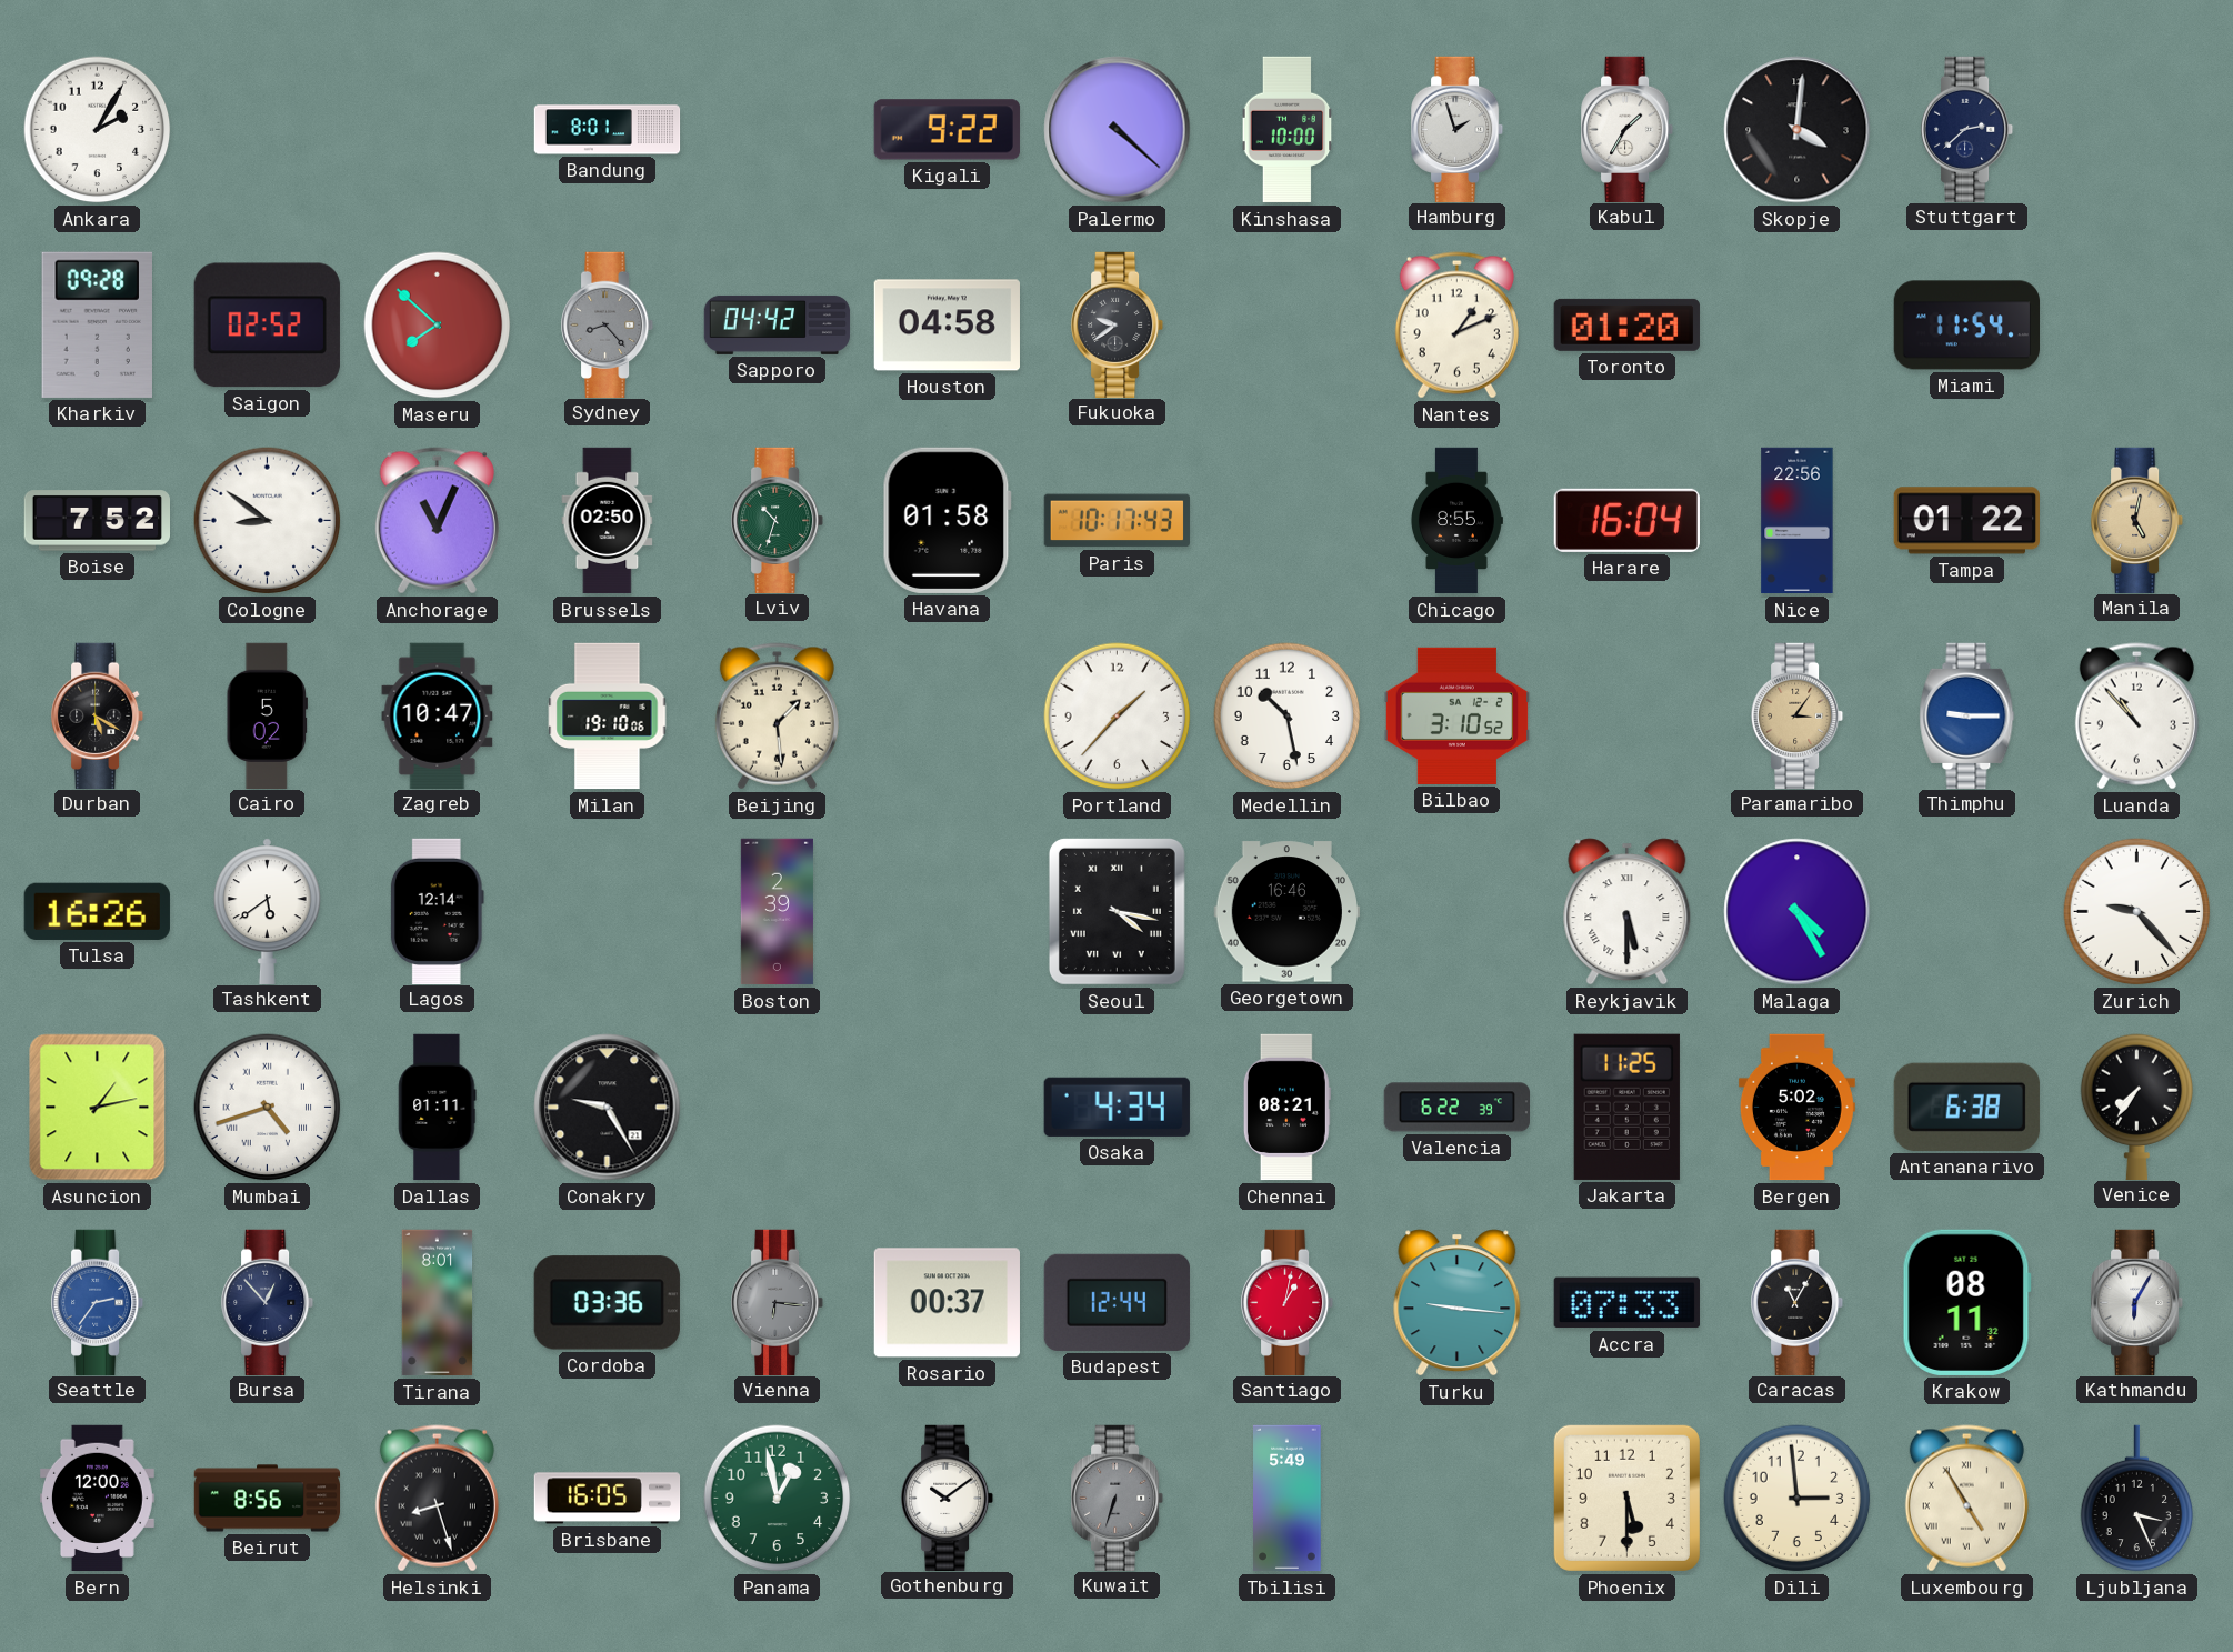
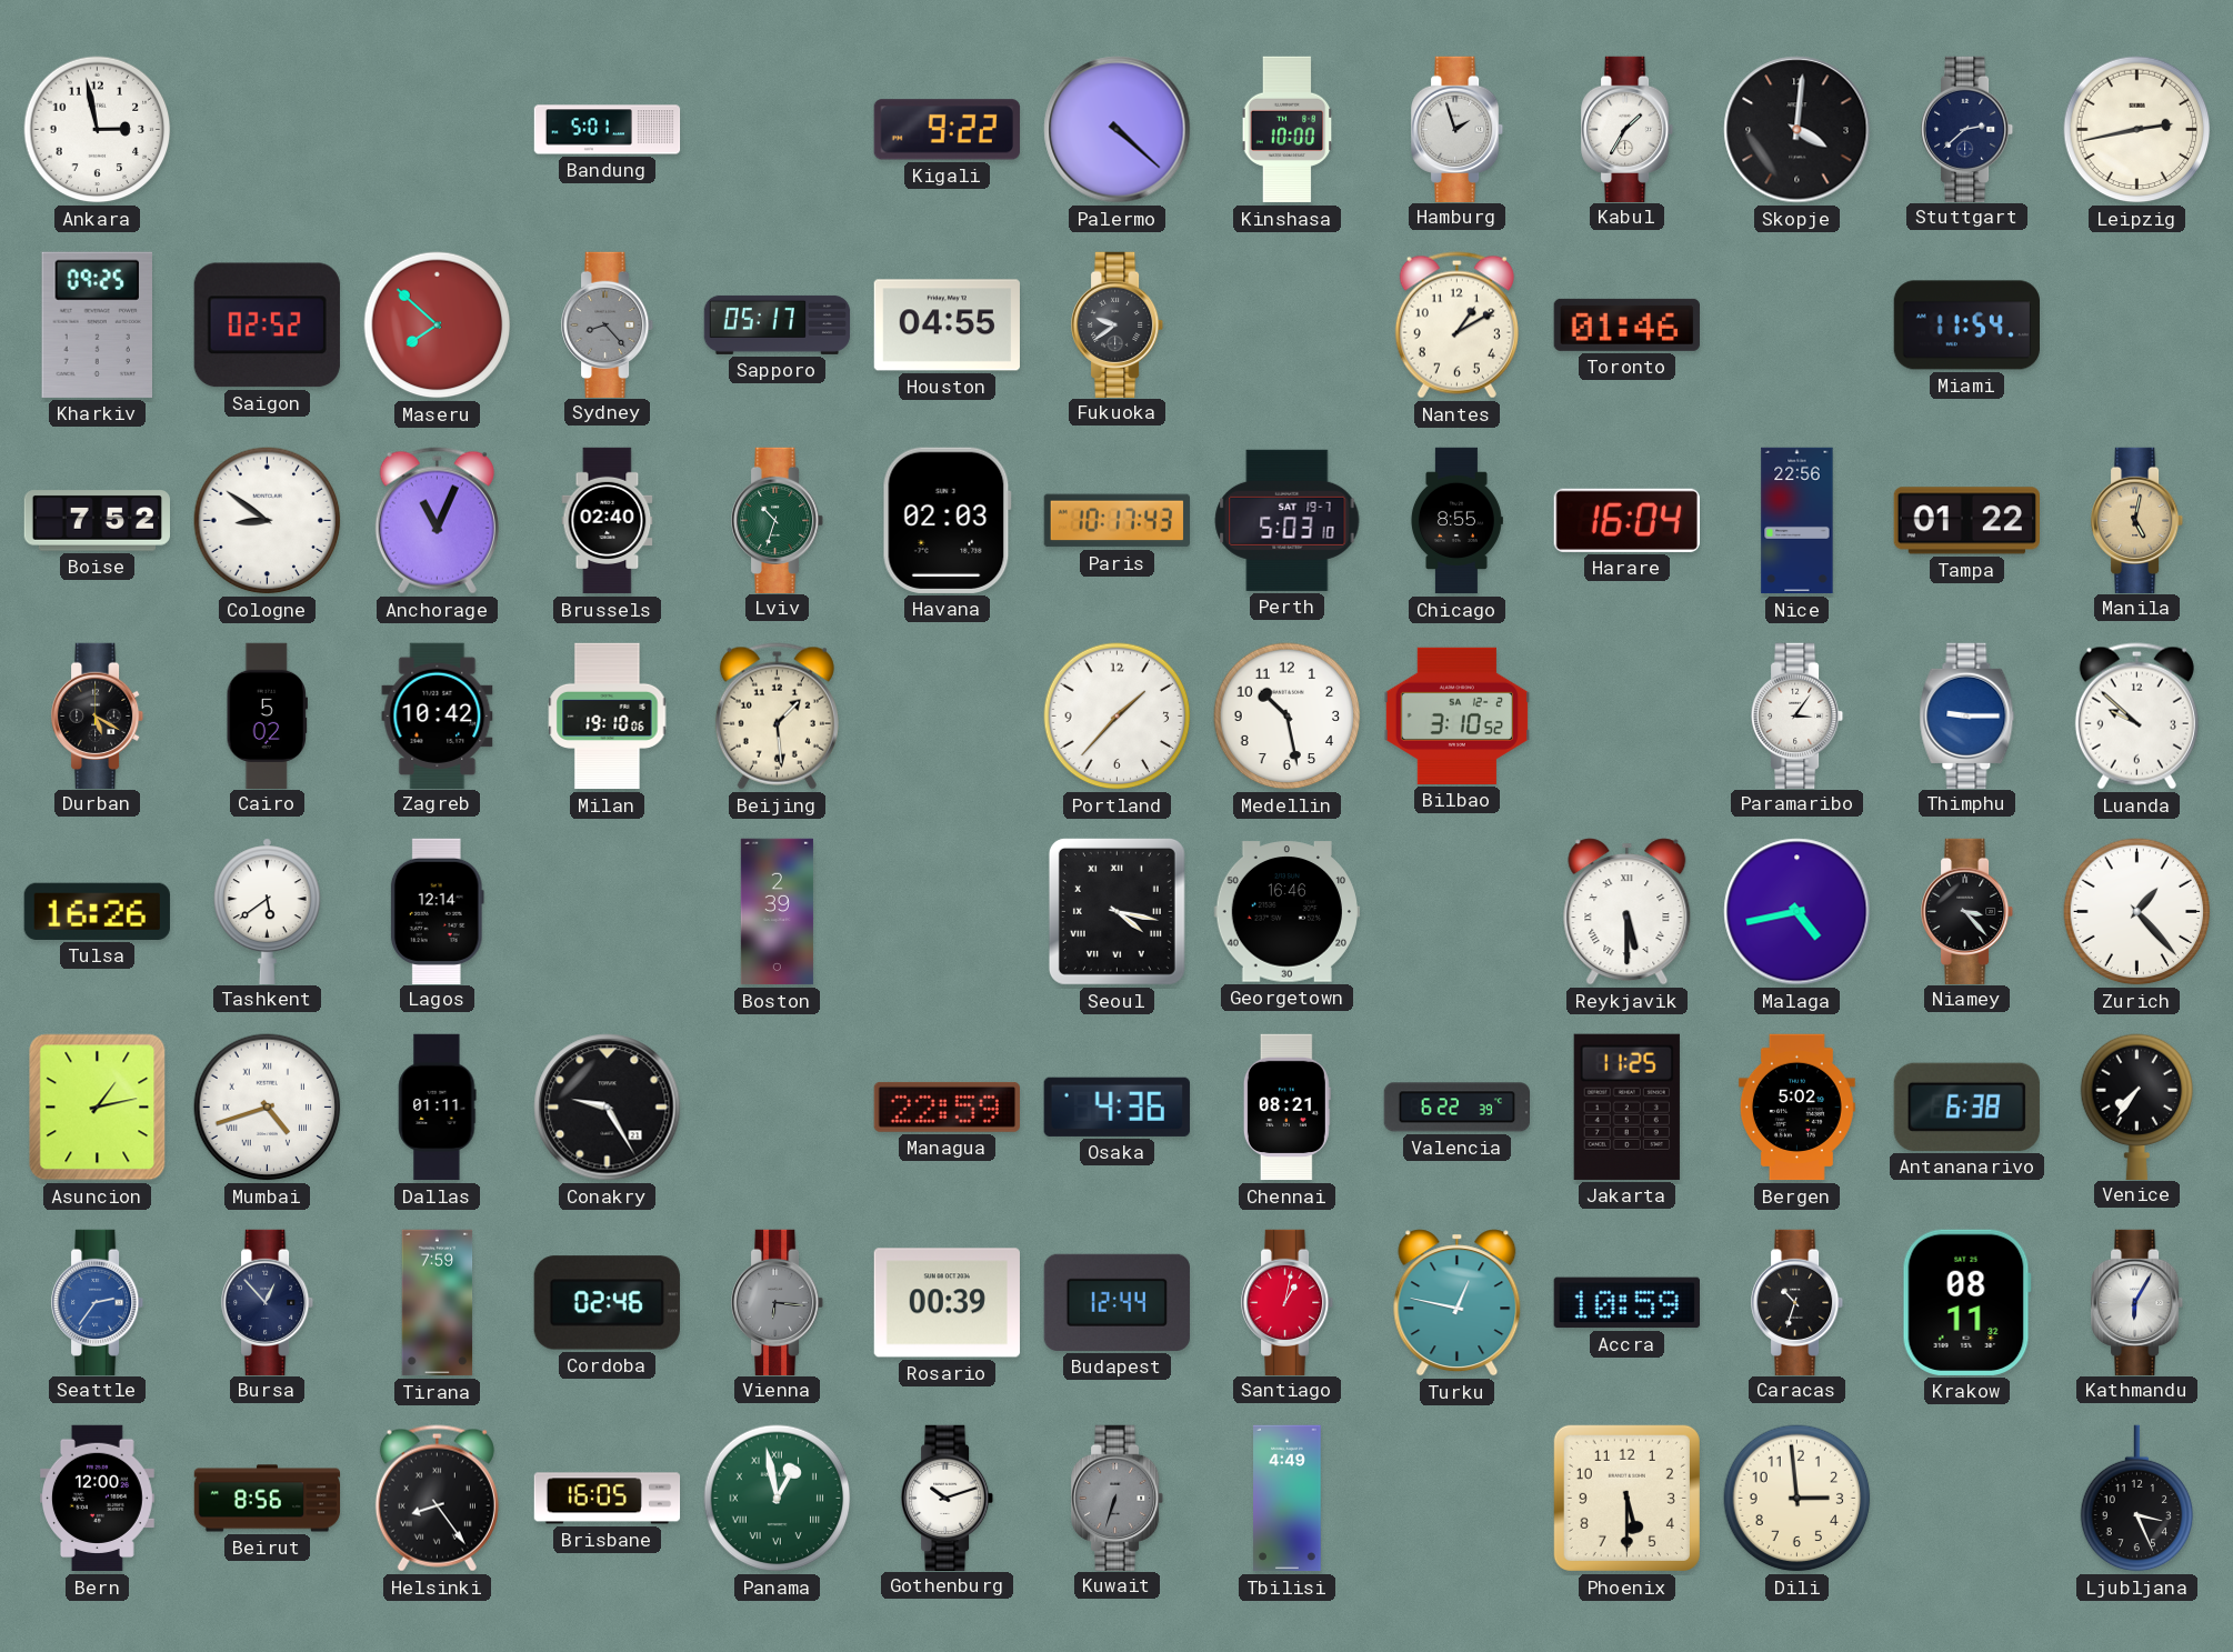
Ankara: 2:05 -> 2:58
Bandung: 8:01 -> 5:01
Leipzig: none -> 2:43
Kharkiv: 09:28 -> 09:25
Sapporo: 04:42 -> 05:17
Houston: 04:58 -> 04:55
Nantes: 1:11 -> 1:10
Toronto: 01:20 -> 01:46
Brussels: 02:50 -> 02:40
Havana: 01:58 -> 02:03
Perth: none -> 5:03
Zagreb: 10:47 -> 10:42
Paramaribo dial: champagne -> white
Luanda: 10:53 -> 9:52
Malaga: 4:25 -> 4:43
Niamey: none -> 3:23
Zurich: 9:23 -> 1:23
Managua: none -> 22:59
Osaka: 4:34 -> 4:36
Tirana: 8:01 -> 7:59
Cordoba: 03:36 -> 02:46
Rosario: 00:37 -> 00:39
Turku: 9:16 -> 12:47
Accra: 07:33 -> 10:59
Caracas: 11:05 -> 10:33
Helsinki: 8:27 -> 8:24
Panama numerals: Arabic -> Roman
Gothenburg: 10:09 -> 10:12
Tbilisi: 5:49 -> 4:49
Luxembourg: 4:55 -> none
